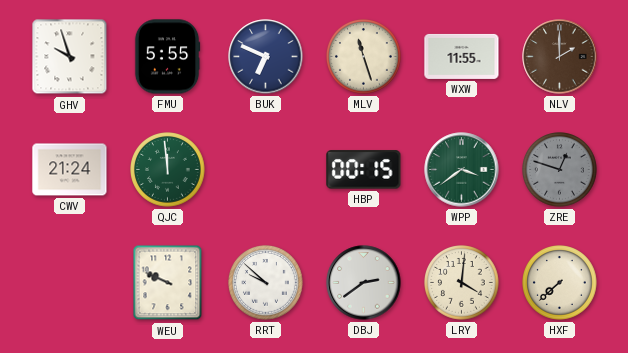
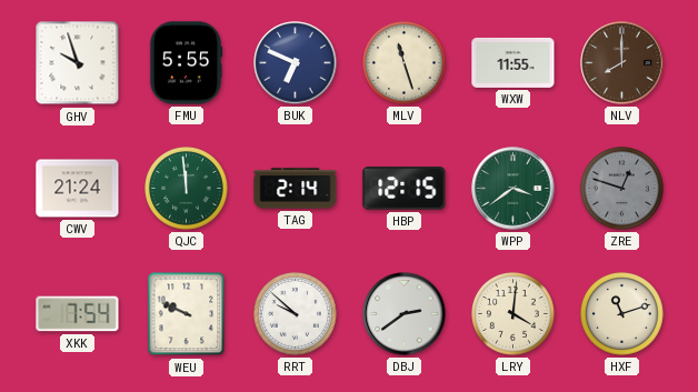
NLV: 2:00 -> 8:00
TAG: none -> 2:14
HBP: 00:15 -> 12:15
XKK: none -> 7:54
HXF: 7:38 -> 11:12
